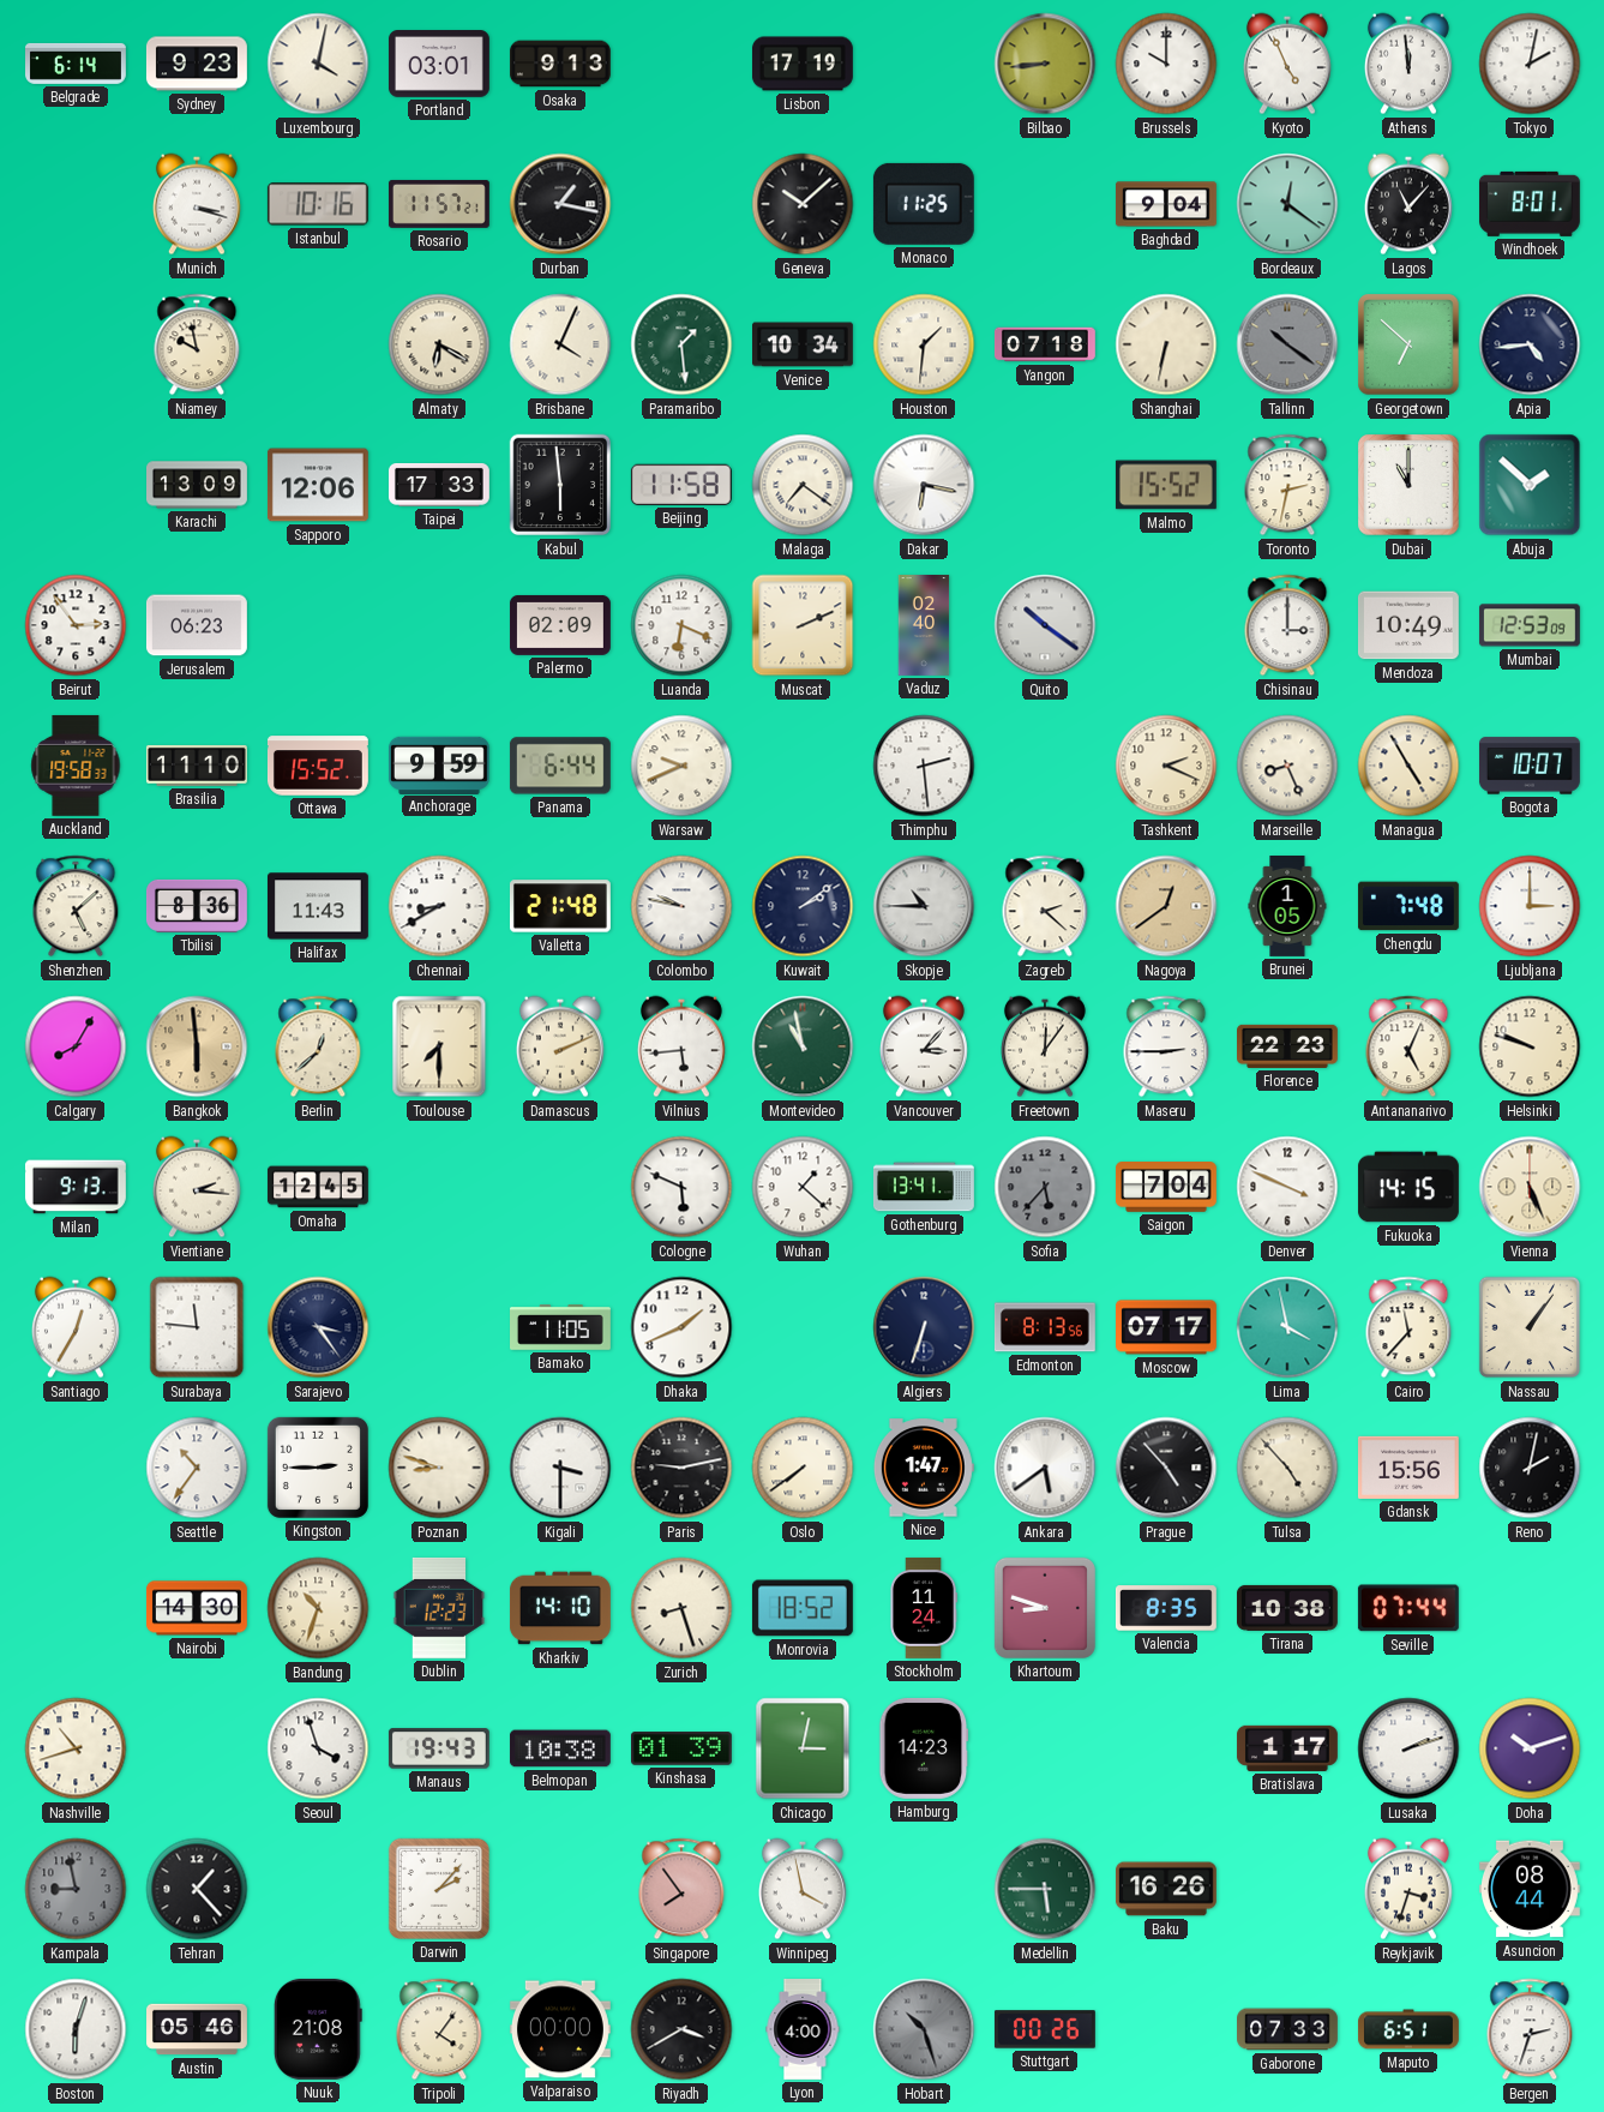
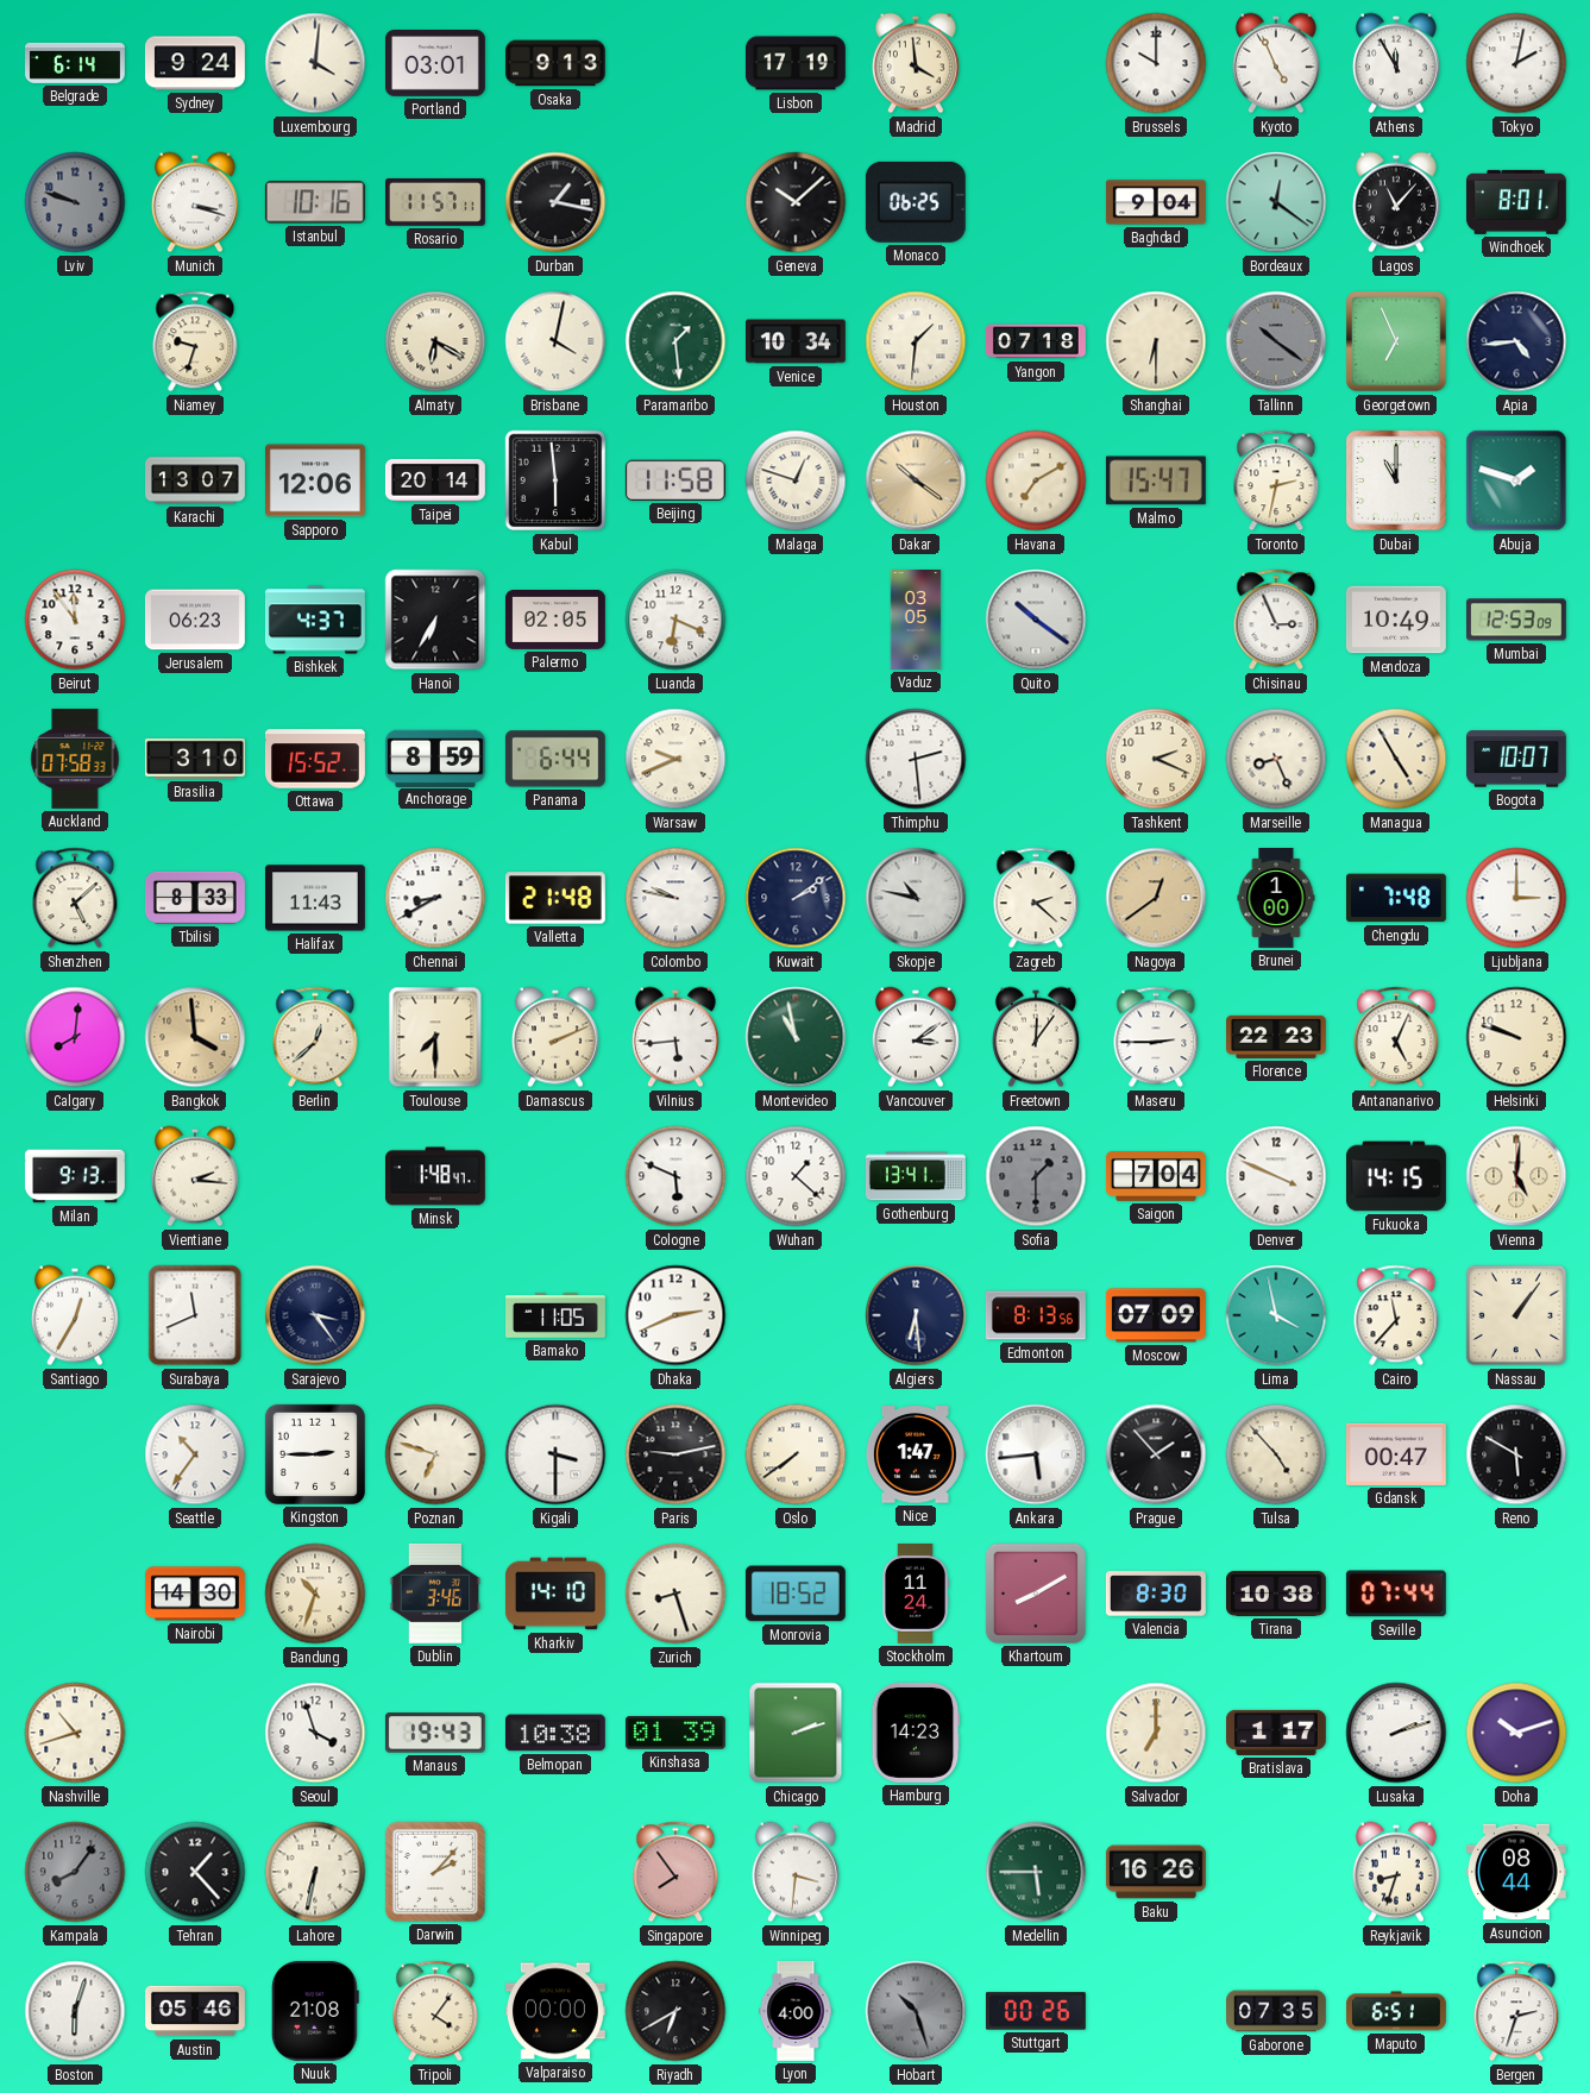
Sydney: 9:23 -> 9:24
Luxembourg: 4:02 -> 4:01
Madrid: none -> 3:59
Bilbao: 8:44 -> none
Athens: 11:59 -> 11:55
Lviv: none -> 9:48
Rosario: 11:57:21 -> 11:57:11
Monaco: 11:25 -> 06:25
Niamey: 9:58 -> 9:33
Brisbane: 4:04 -> 4:02
Shanghai: 6:32 -> 6:30
Georgetown: 6:52 -> 6:56
Karachi: 13:09 -> 13:07
Taipei: 17:33 -> 20:14
Malaga: 7:21 -> 12:48
Dakar: 6:17 -> 10:21
Dakar dial: white -> champagne
Havana: none -> 7:10
Malmo: 15:52 -> 15:47
Abuja: 1:52 -> 1:48
Beirut: 2:54 -> 11:54
Bishkek: none -> 4:37
Hanoi: none -> 6:35
Palermo: 02:09 -> 02:05
Muscat: 2:11 -> none
Vaduz: 02:40 -> 03:05
Chisinau: 3:00 -> 2:56
Auckland: 19:58 -> 07:58
Brasilia: 11:10 -> 3:10
Anchorage: 9:59 -> 8:59
Tbilisi: 8:36 -> 8:33
Skopje: 10:45 -> 10:47
Brunei: 1:05 -> 1:00
Calgary: 8:05 -> 8:01
Bangkok: 5:59 -> 3:59
Vancouver: 3:07 -> 3:09
Omaha: 12:45 -> none
Minsk: none -> 1:48
Sofia: 5:37 -> 1:30
Vienna: 5:26 -> 5:01
Surabaya: 11:46 -> 11:41
Dhaka: 1:41 -> 2:41
Algiers: 6:33 -> 6:29
Moscow: 07:17 -> 07:09
Poznan: 8:48 -> 6:48
Ankara: 5:39 -> 5:44
Prague: 4:53 -> 1:53
Gdansk: 15:56 -> 00:47
Reno: 2:02 -> 5:50
Dublin: 12:23 -> 3:46
Khartoum: 8:48 -> 8:10
Valencia: 8:35 -> 8:30
Chicago: 3:02 -> 2:12
Salvador: none -> 7:00
Kampala: 8:58 -> 8:06
Lahore: none -> 6:32
Winnipeg: 3:58 -> 3:31
Reykjavik: 3:33 -> 8:33
Riyadh: 3:40 -> 6:40
Gaborone: 07:33 -> 07:35
